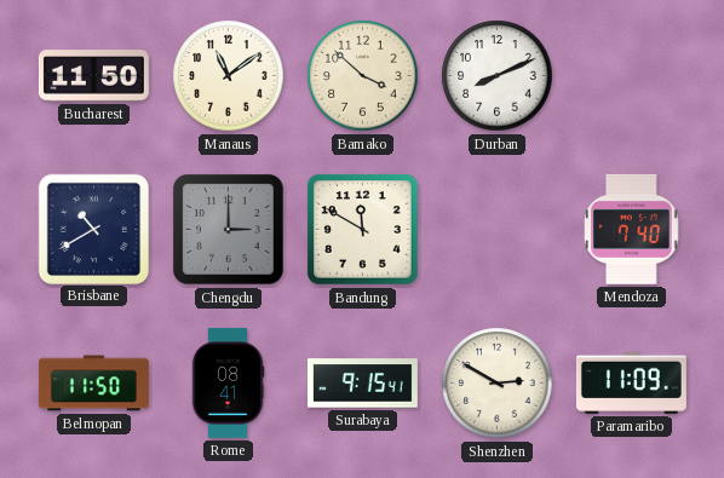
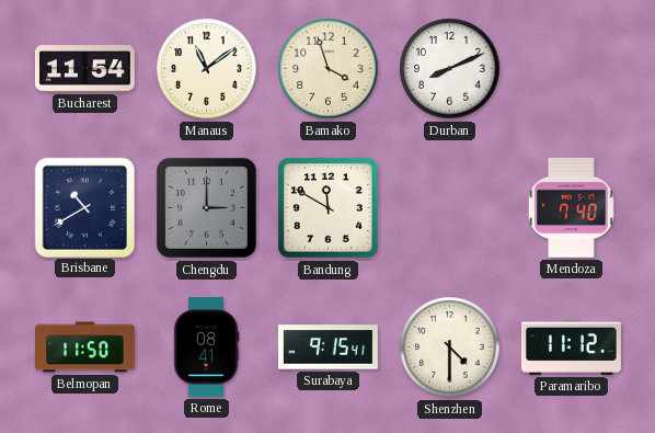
Bucharest: 11:50 -> 11:54
Bamako: 3:52 -> 3:57
Shenzhen: 2:50 -> 4:30
Paramaribo: 11:09 -> 11:12
